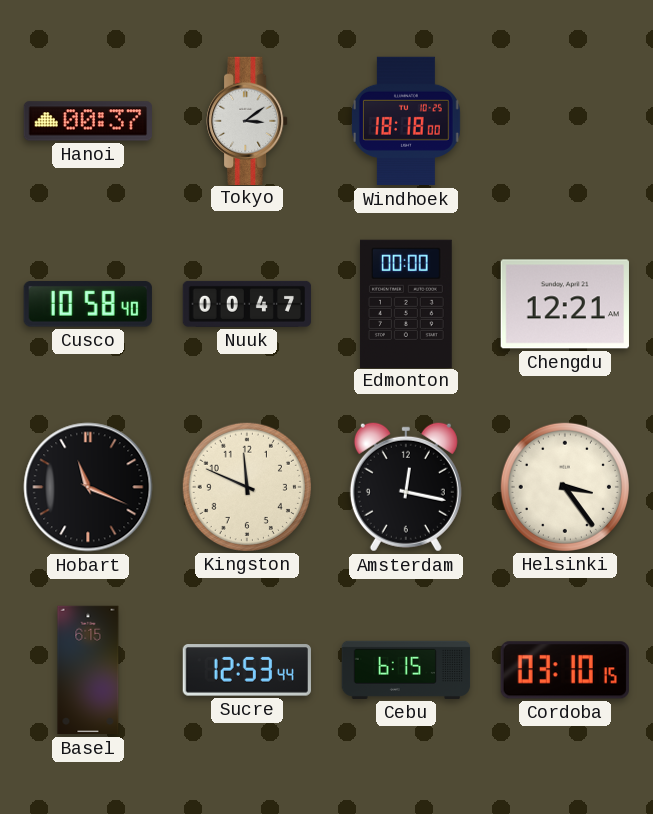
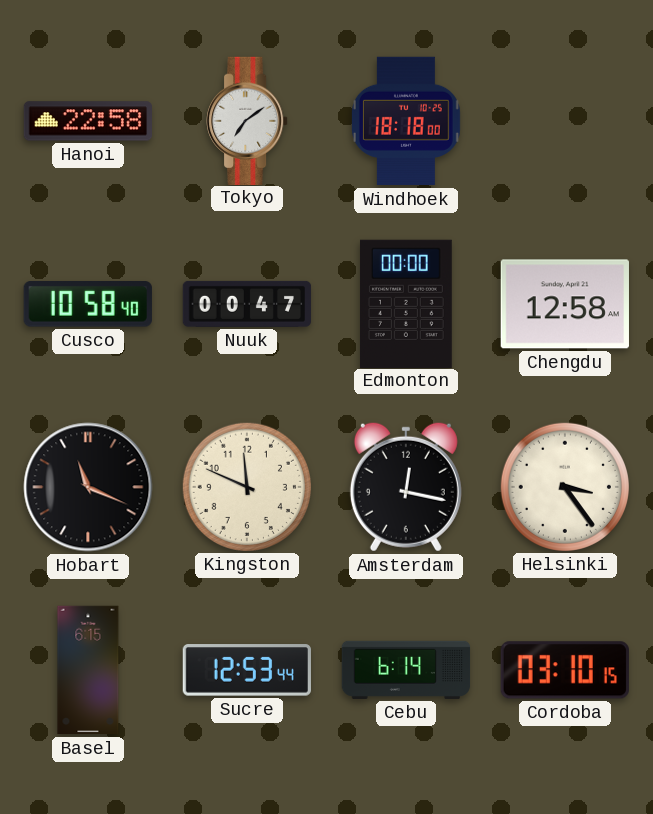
Hanoi: 00:37 -> 22:58
Tokyo: 3:09 -> 7:09
Chengdu: 12:21 -> 12:58
Cebu: 6:15 -> 6:14
